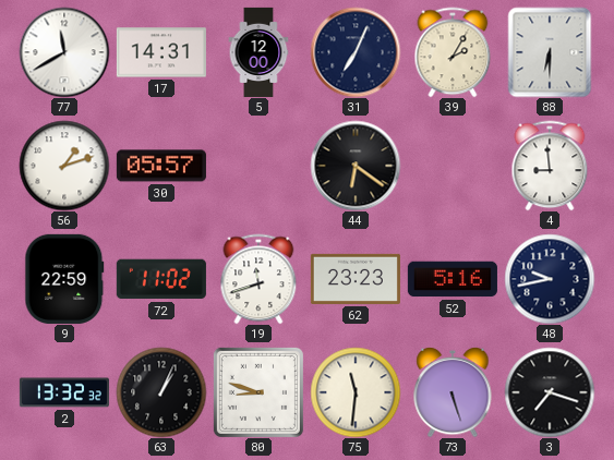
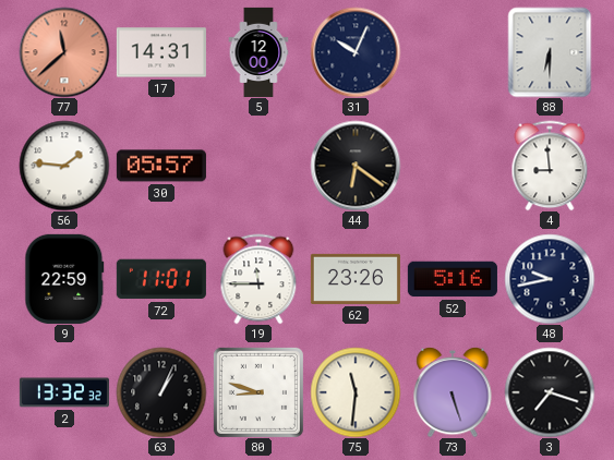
77: 11:40 -> 11:38
77 dial: white -> salmon
31: 7:04 -> 10:04
39: 2:05 -> none
56: 1:12 -> 1:46
72: 11:02 -> 11:01
19: 11:42 -> 11:45
62: 23:23 -> 23:26
